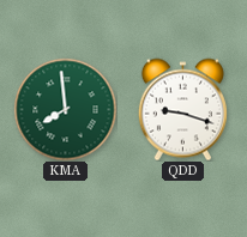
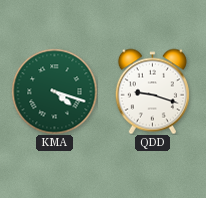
KMA: 7:59 -> 4:18
